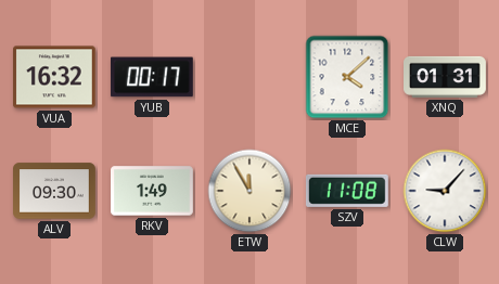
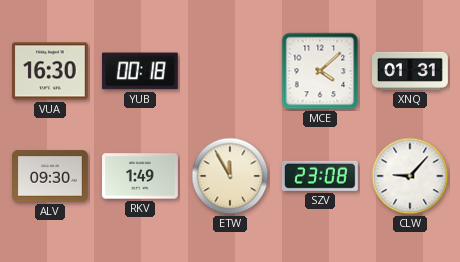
VUA: 16:32 -> 16:30
YUB: 00:17 -> 00:18
SZV: 11:08 -> 23:08
